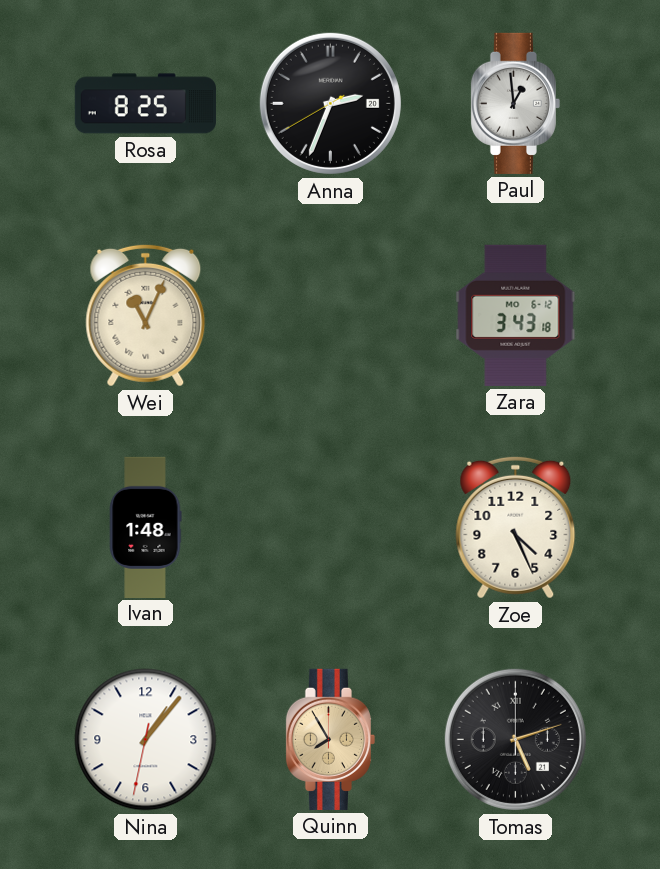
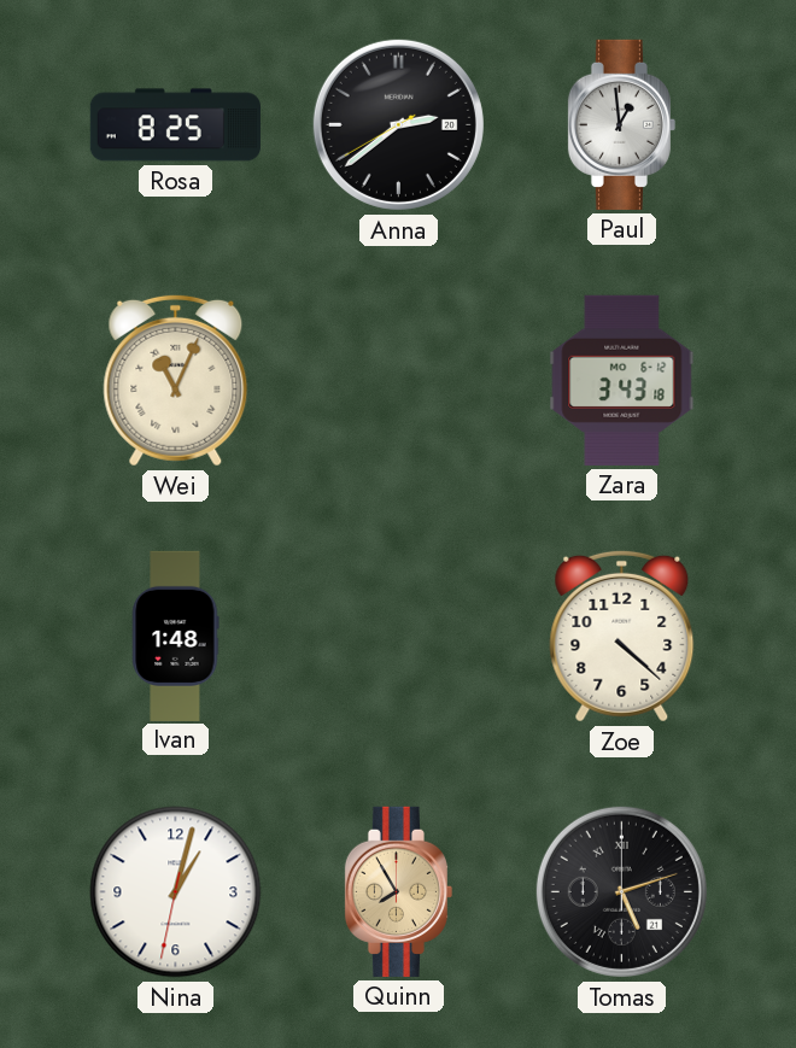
Anna: 2:33 -> 2:38
Zoe: 4:26 -> 4:22
Nina: 1:06 -> 1:02
